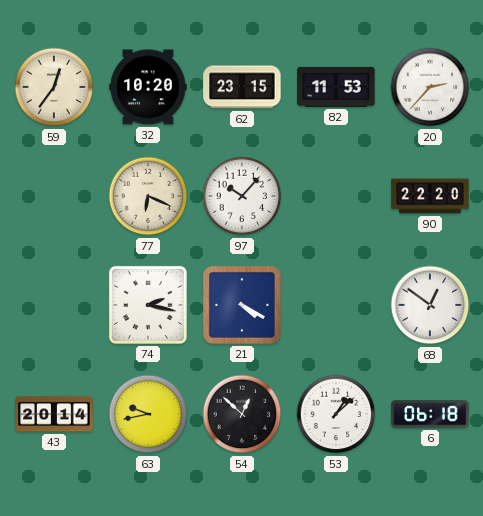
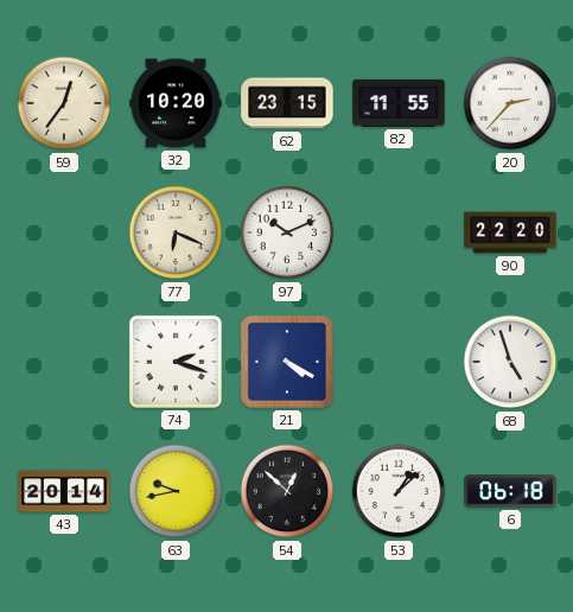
82: 11:53 -> 11:55
97: 10:07 -> 10:11
74: 2:17 -> 2:18
68: 12:51 -> 4:57
